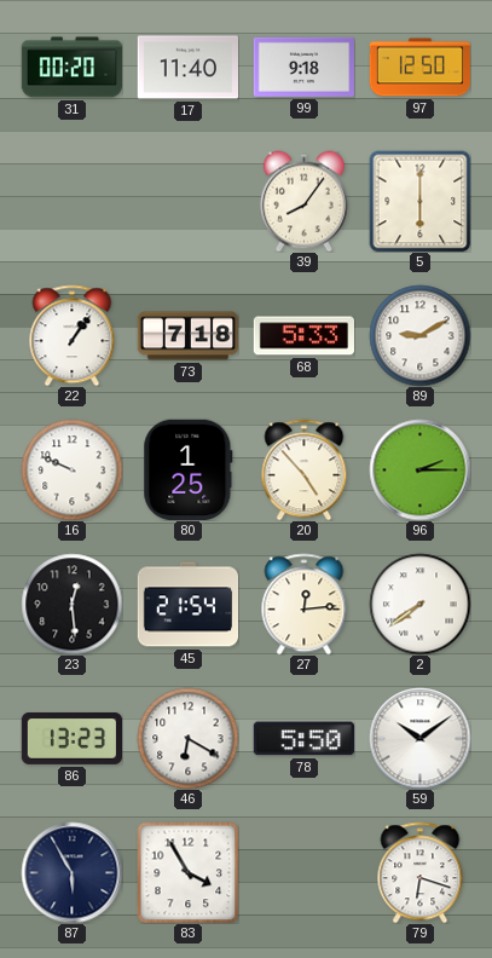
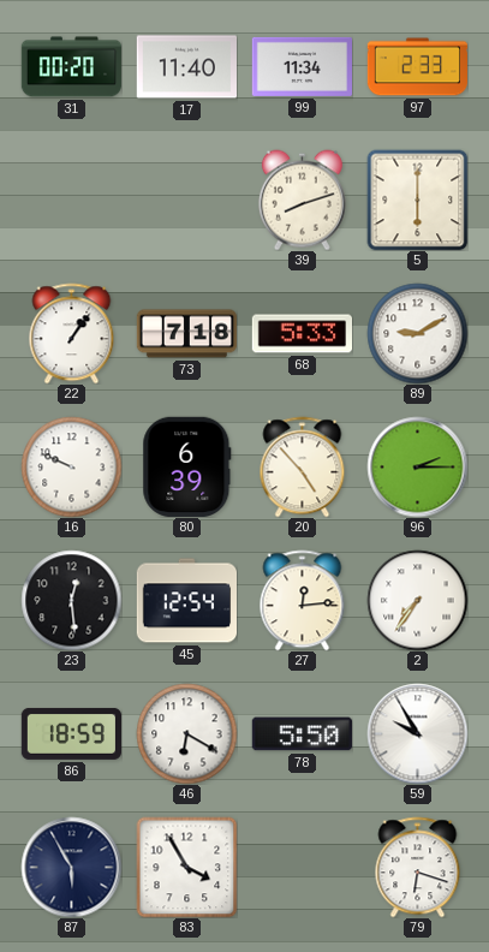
99: 9:18 -> 11:34
97: 12:50 -> 2:33
39: 8:06 -> 8:12
80: 1:25 -> 6:39
45: 21:54 -> 12:54
2: 7:39 -> 7:36
86: 13:23 -> 18:59
59: 10:09 -> 9:55
